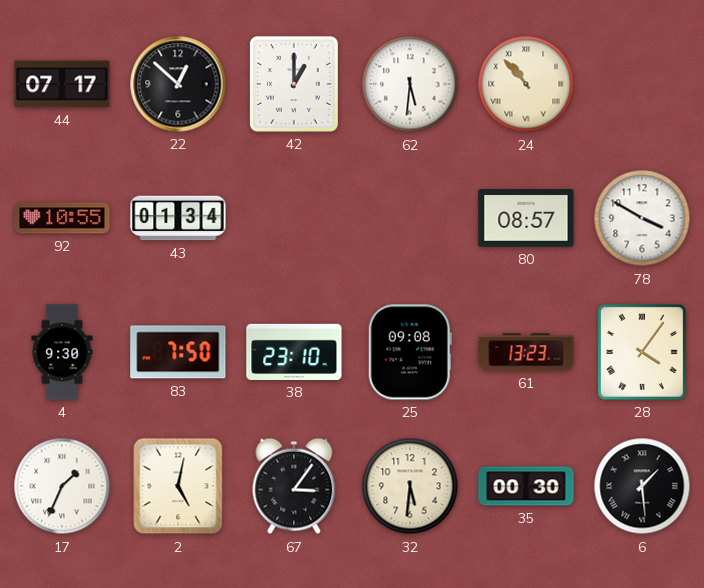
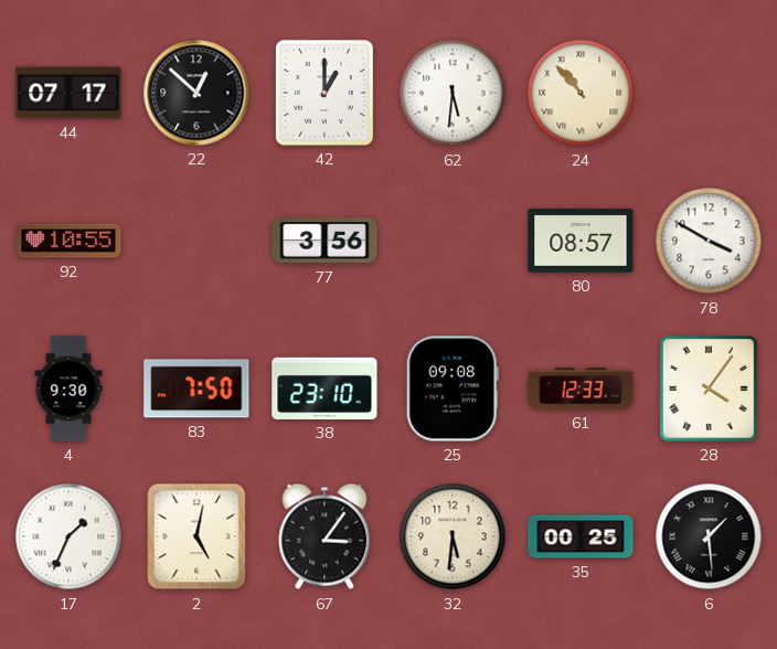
43: 01:34 -> none
77: none -> 3:56
61: 13:23 -> 12:33
35: 00:30 -> 00:25
